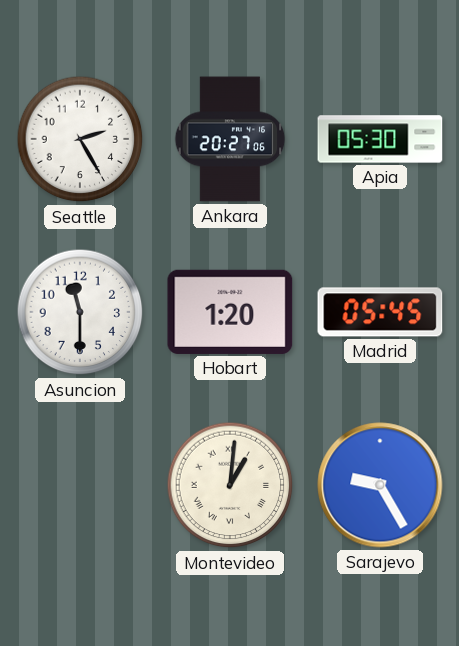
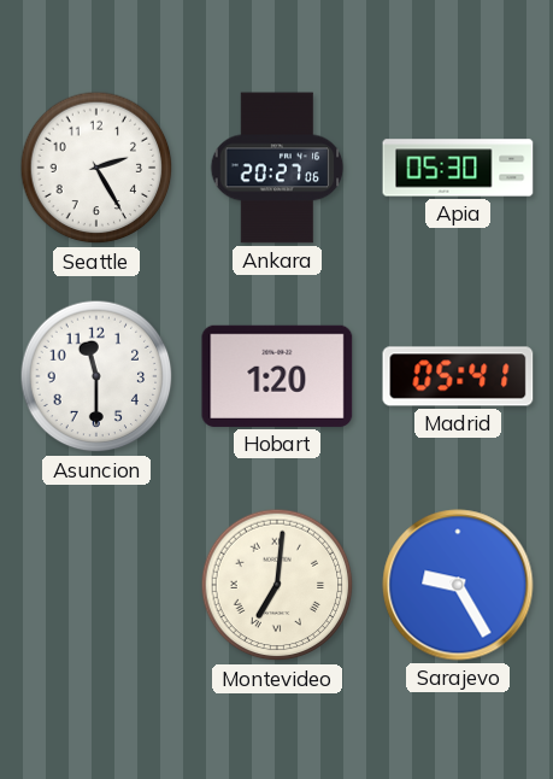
Madrid: 05:45 -> 05:41
Montevideo: 1:01 -> 7:01
